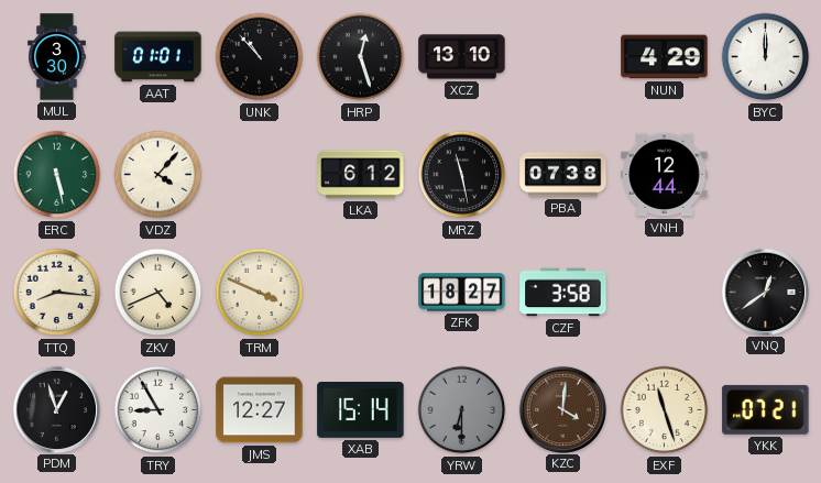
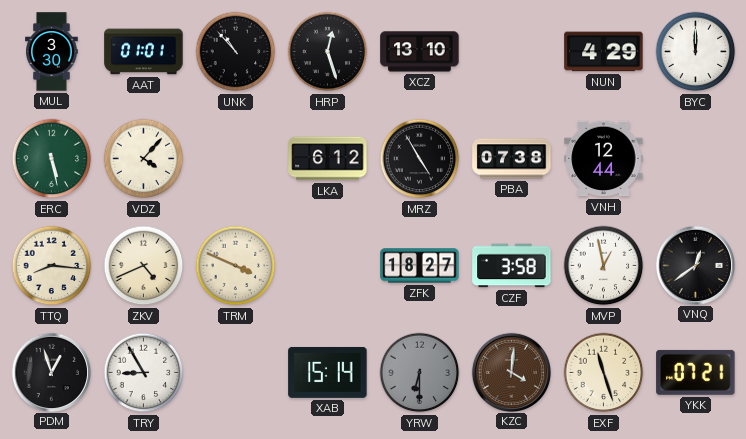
MRZ: 11:28 -> 4:55
MVP: none -> 12:58
JMS: 12:27 -> none
